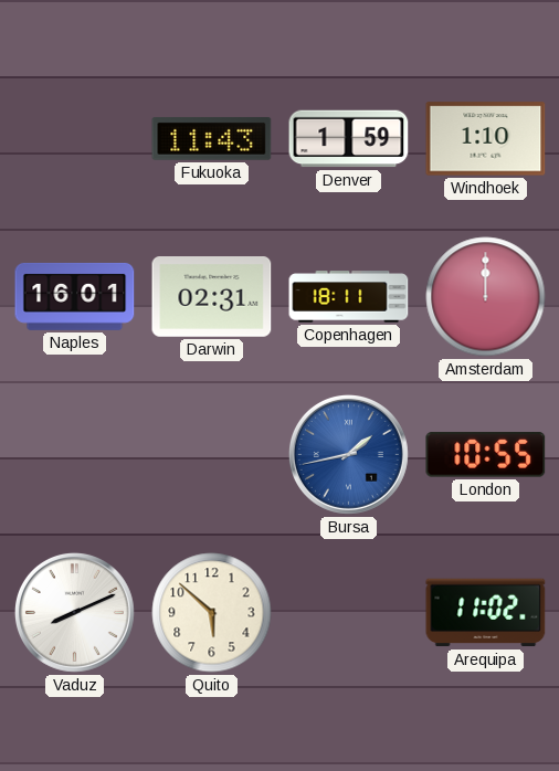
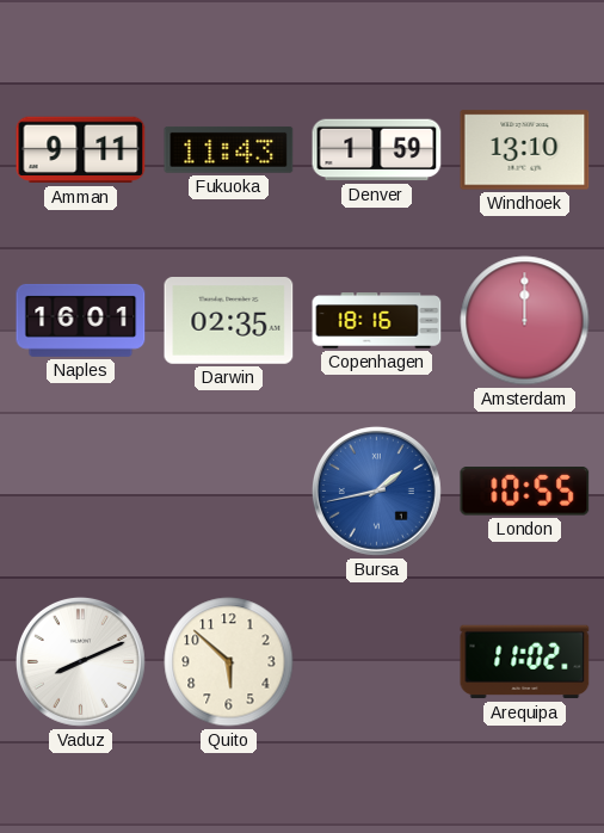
Amman: none -> 9:11
Windhoek: 1:10 -> 13:10
Darwin: 02:31 -> 02:35
Copenhagen: 18:11 -> 18:16
